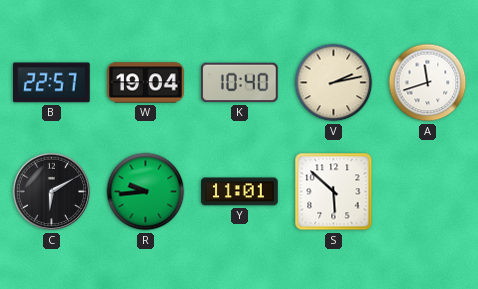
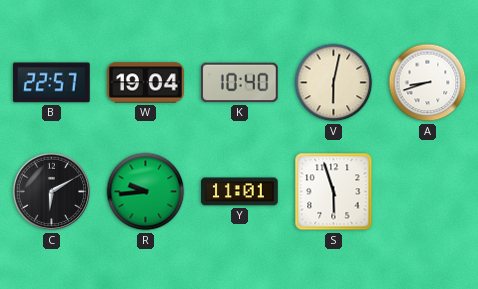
V: 2:13 -> 6:02
A: 11:42 -> 8:42
S: 5:52 -> 5:57
